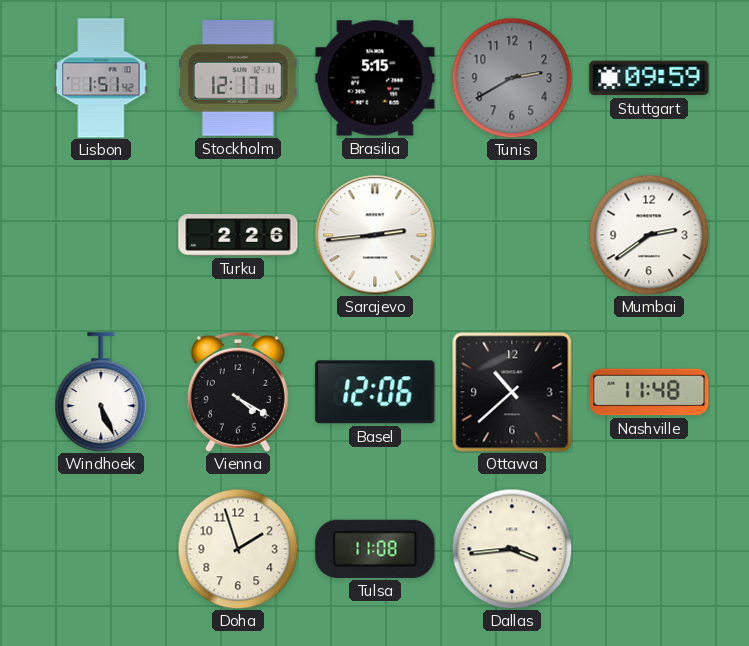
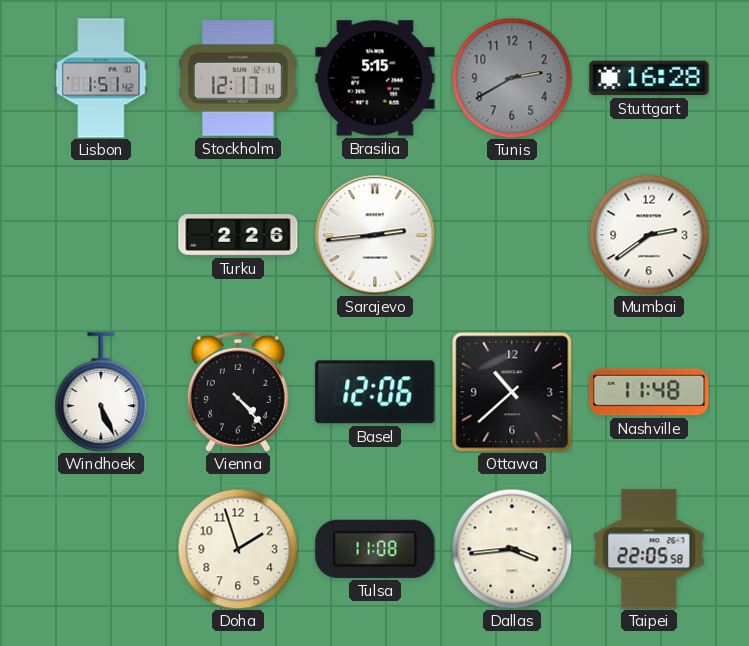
Stuttgart: 09:59 -> 16:28
Vienna: 4:20 -> 4:23
Taipei: none -> 22:05
